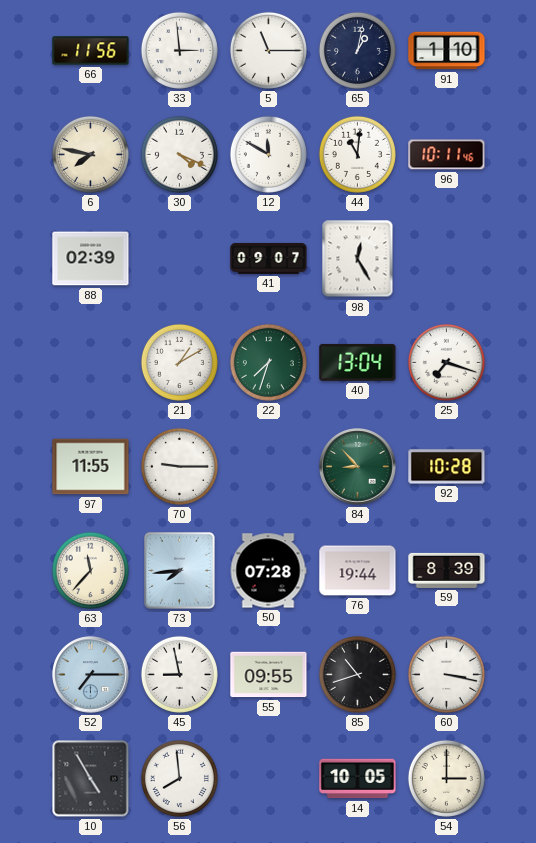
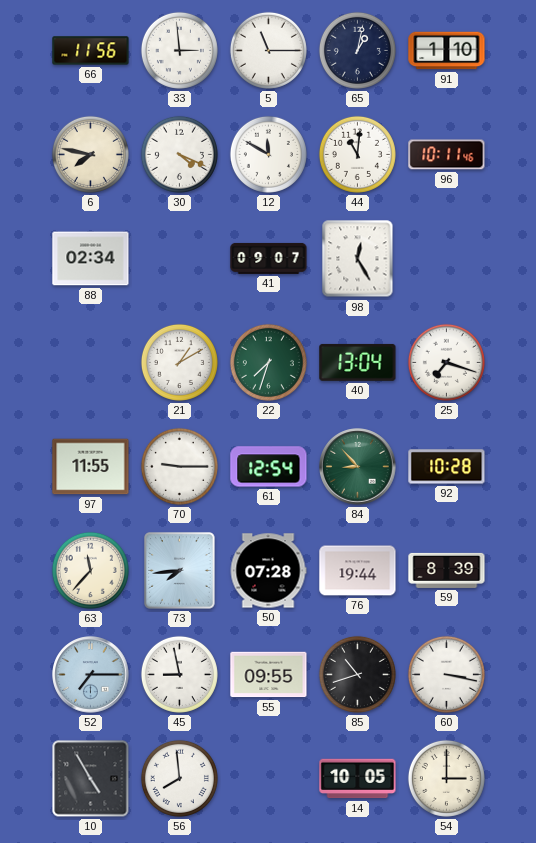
88: 02:39 -> 02:34
61: none -> 12:54
